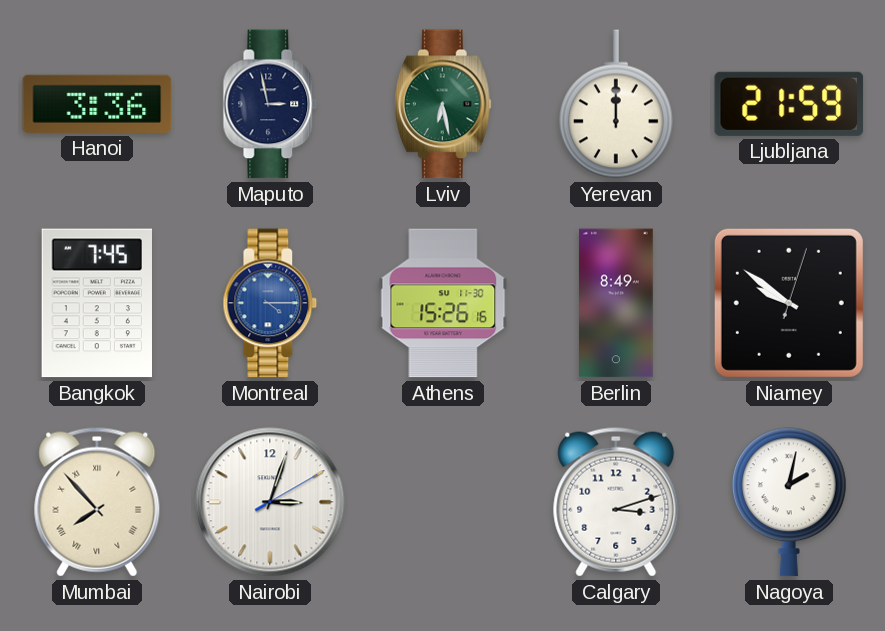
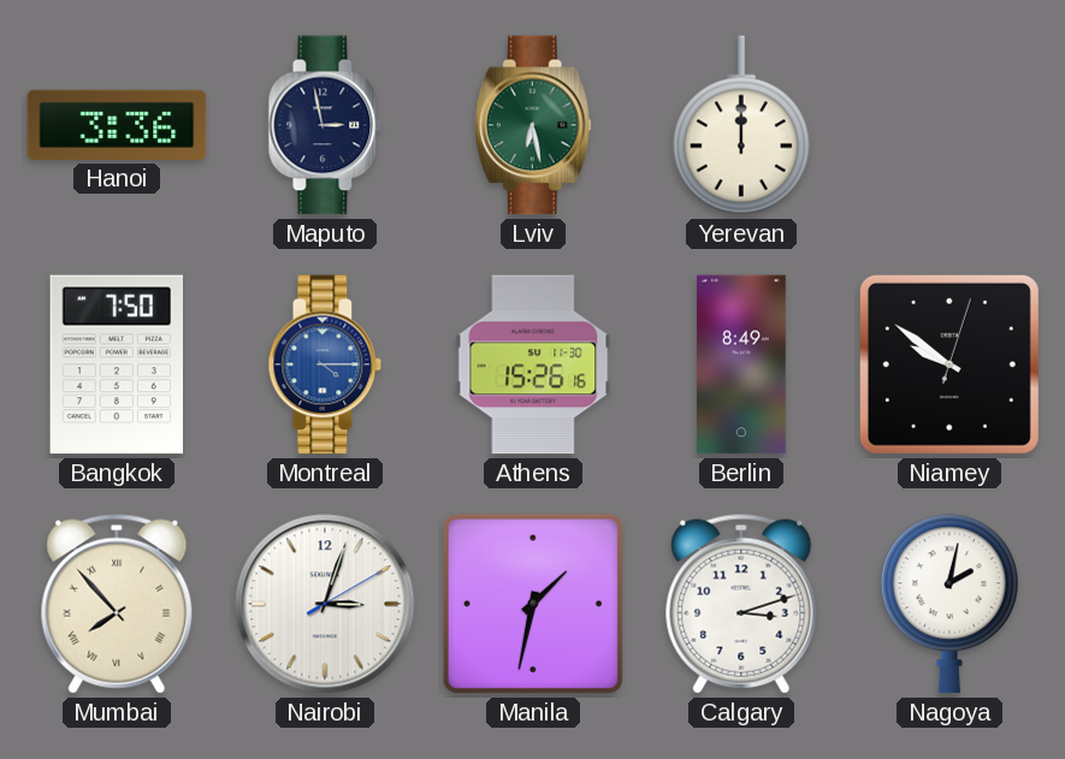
Ljubljana: 21:59 -> none
Bangkok: 7:45 -> 7:50
Manila: none -> 1:32
